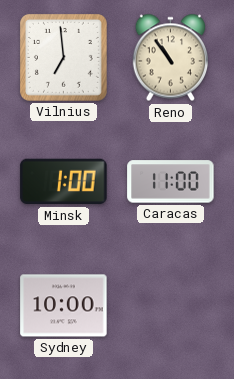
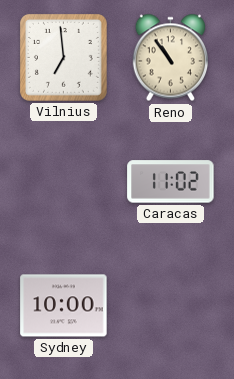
Minsk: 1:00 -> none
Caracas: 11:00 -> 11:02
